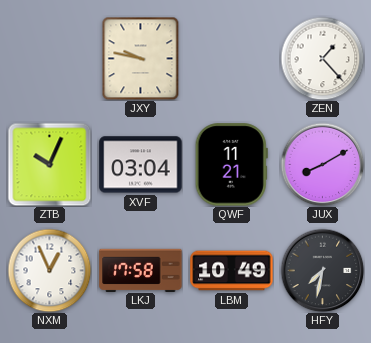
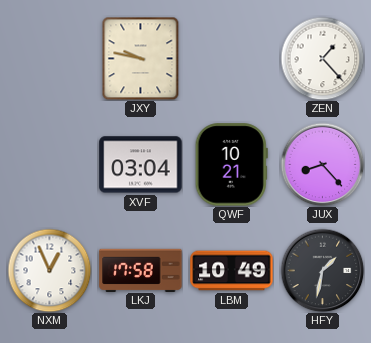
ZTB: 10:04 -> none
QWF: 11:21 -> 10:21
JUX: 8:10 -> 8:23
HFY: 7:32 -> 1:32
